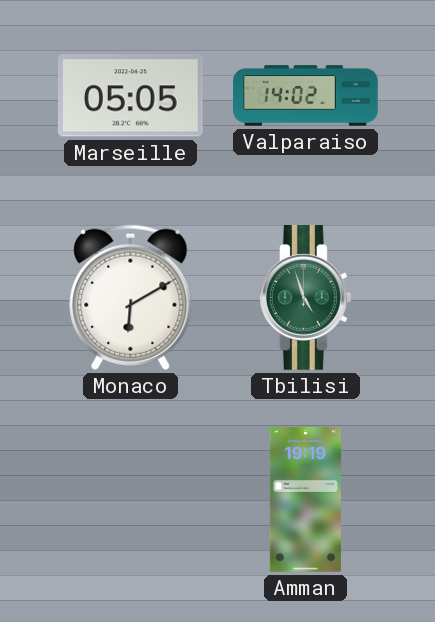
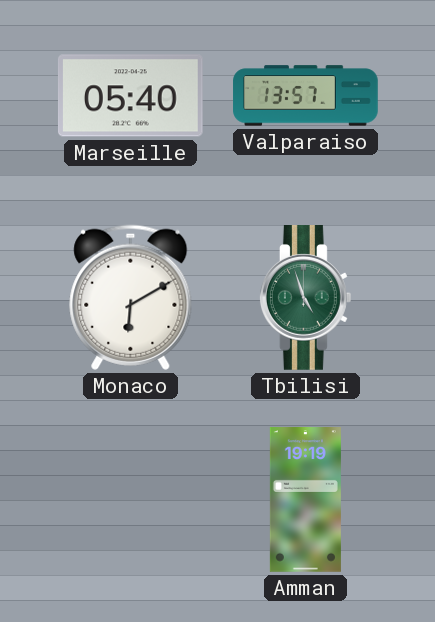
Marseille: 05:05 -> 05:40
Valparaiso: 14:02 -> 13:57
